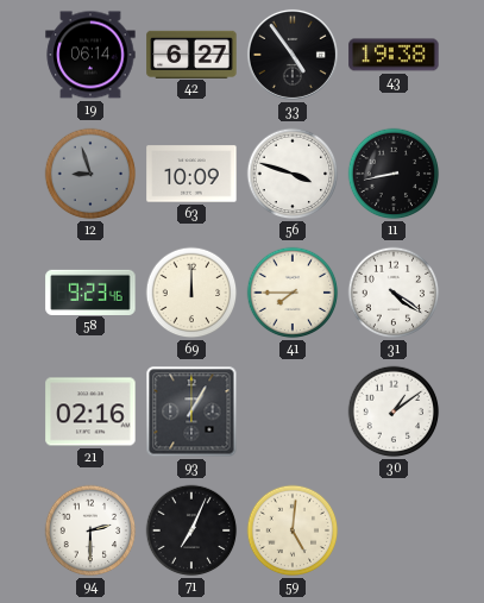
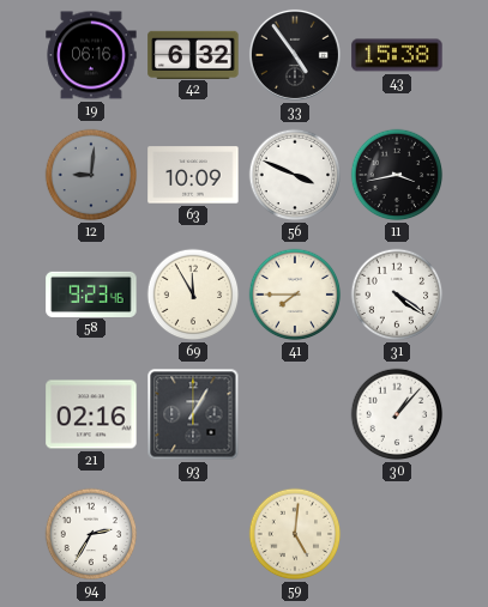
19: 06:14 -> 06:16
42: 6:27 -> 6:32
43: 19:38 -> 15:38
12: 8:57 -> 9:01
56: 3:48 -> 3:49
11: 8:43 -> 3:43
69: 12:00 -> 11:55
30: 1:09 -> 1:07
94: 2:30 -> 2:35
71: 7:04 -> none
